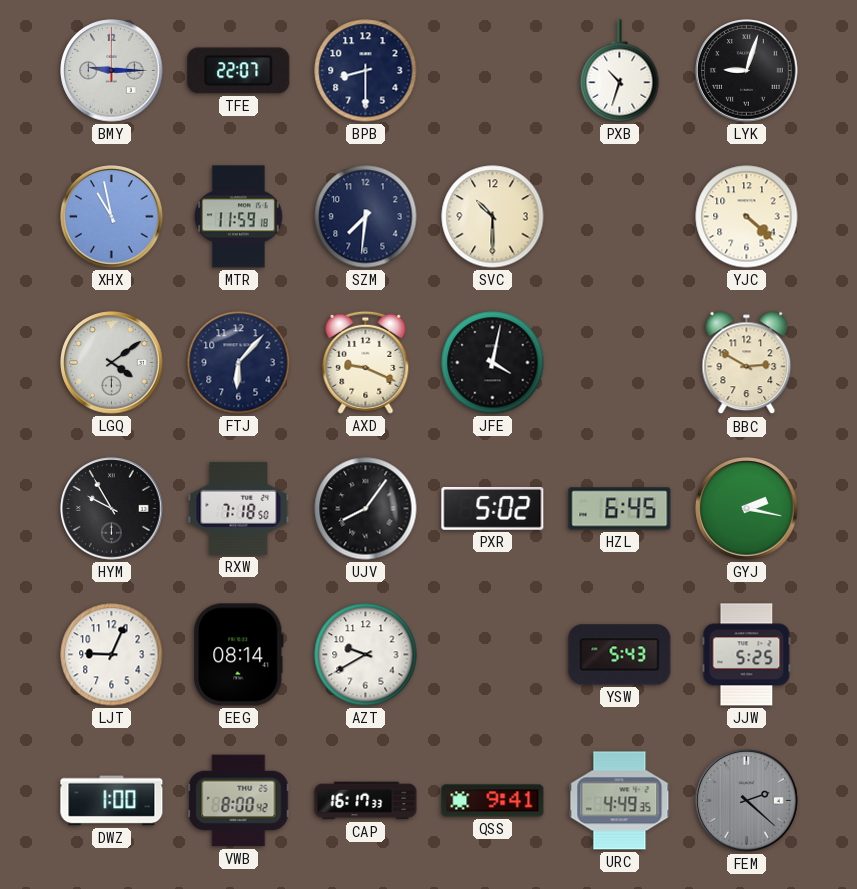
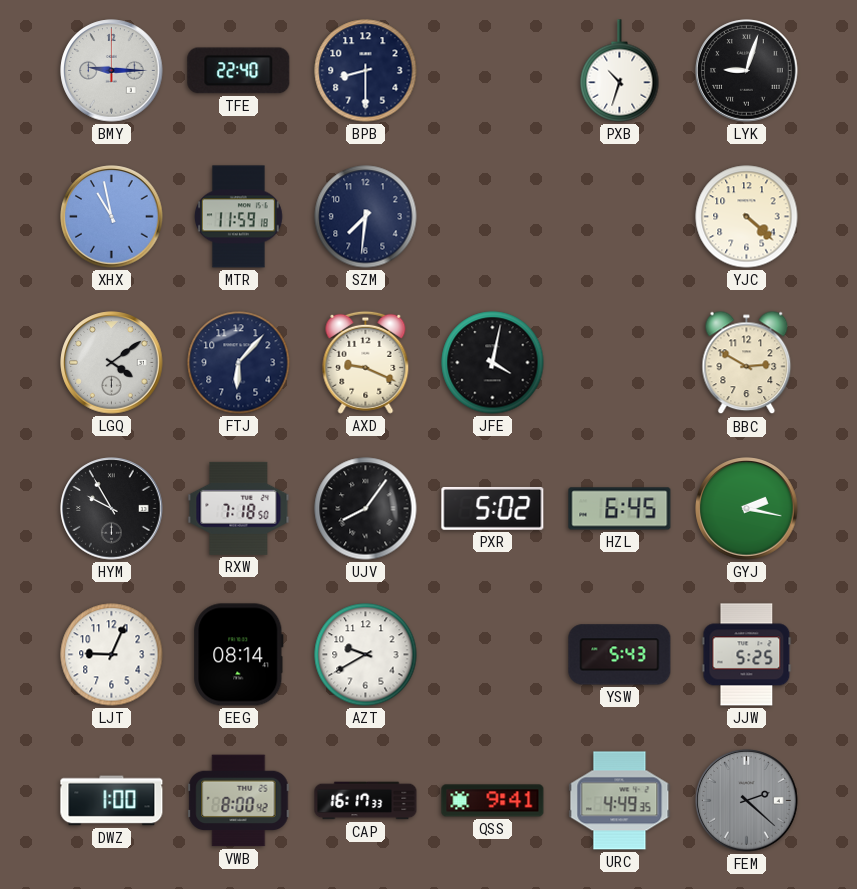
TFE: 22:07 -> 22:40
SVC: 10:30 -> none
